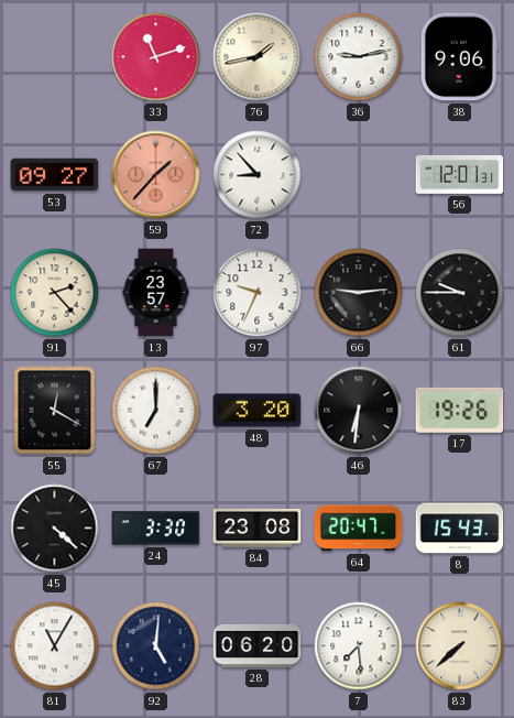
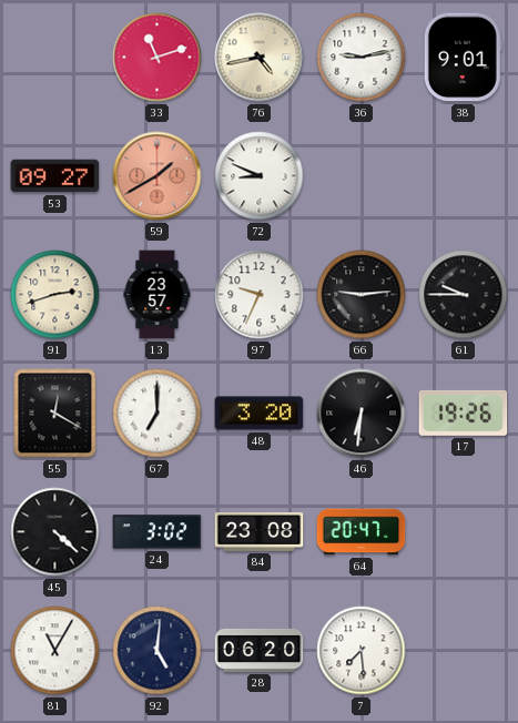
76: 1:43 -> 4:43
38: 9:06 -> 9:01
59: 1:37 -> 1:40
72: 8:53 -> 8:49
56: 12:01 -> none
91: 2:23 -> 2:42
24: 3:30 -> 3:02
8: 15:43 -> none
83: 7:38 -> none
